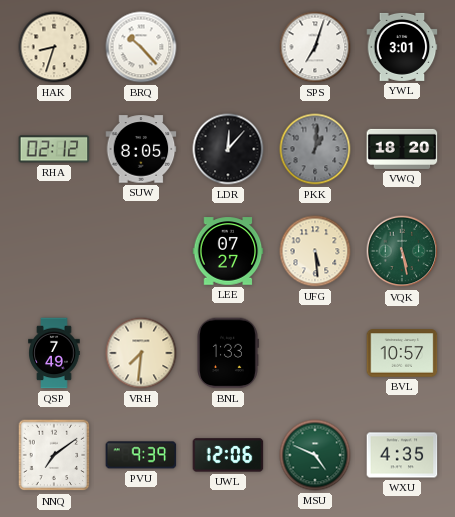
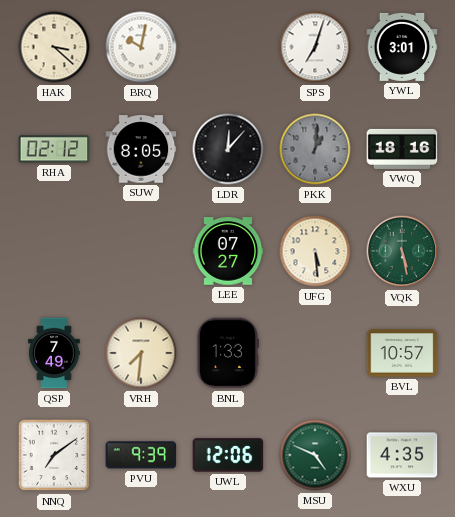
HAK: 8:33 -> 3:22
BRQ: 10:23 -> 10:02
VWQ: 18:20 -> 18:16
